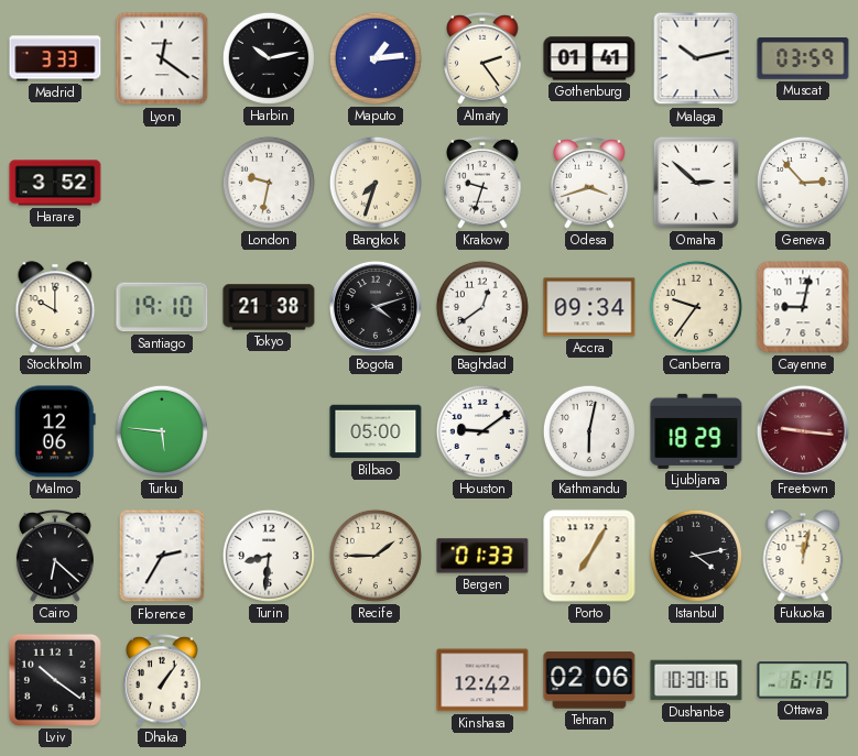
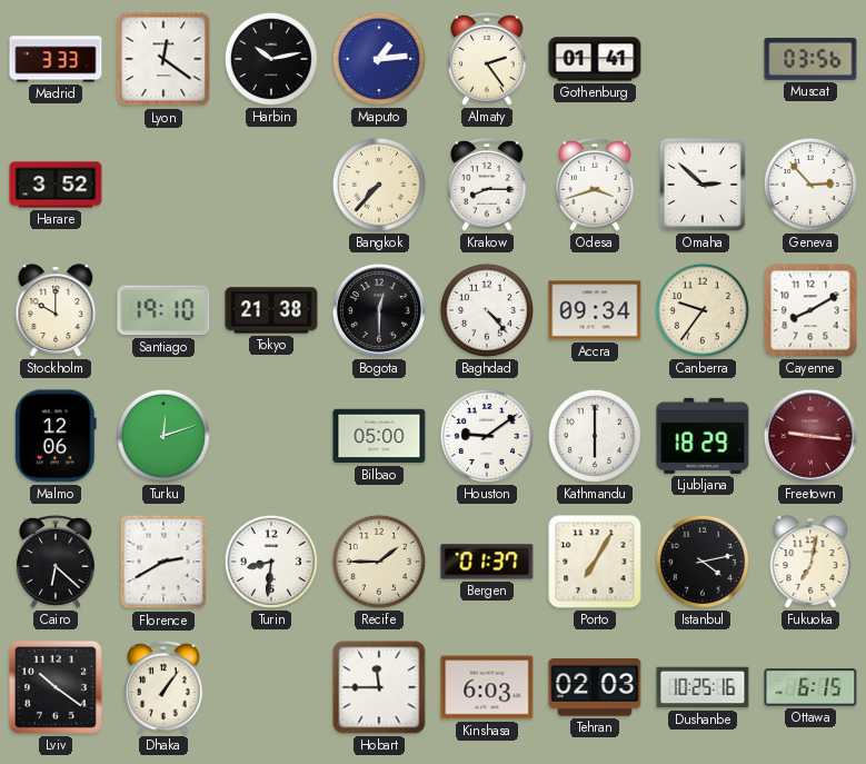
Malaga: 10:13 -> none
Muscat: 03:59 -> 03:56
London: 9:32 -> none
Bangkok: 7:33 -> 7:37
Krakow: 9:33 -> 8:15
Bogota: 4:12 -> 12:30
Baghdad: 12:39 -> 4:23
Cayenne: 9:02 -> 8:10
Turku: 5:46 -> 12:12
Kathmandu: 6:02 -> 6:00
Florence: 2:35 -> 2:40
Bergen: 01:33 -> 01:37
Fukuoka: 12:02 -> 7:02
Hobart: none -> 11:45
Kinshasa: 12:42 -> 6:03
Tehran: 02:06 -> 02:03
Dushanbe: 10:30 -> 10:25
